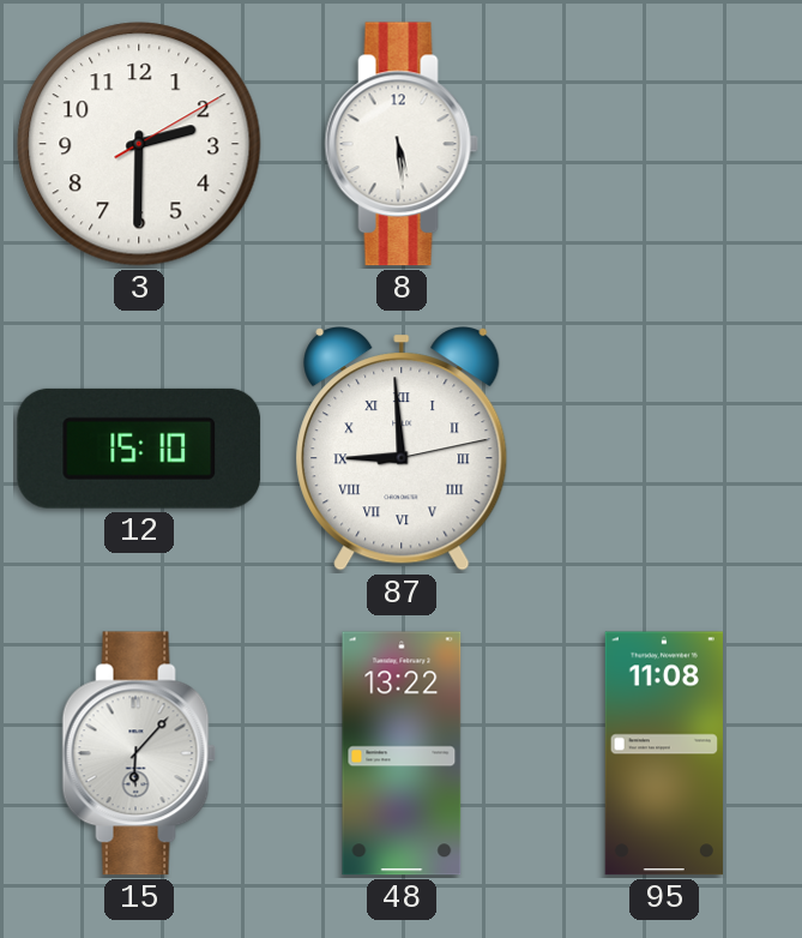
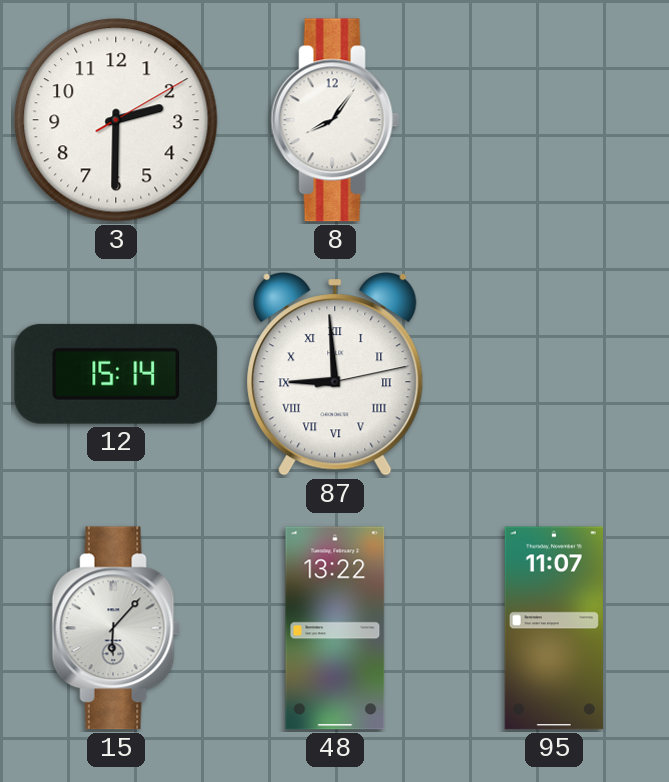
8: 5:29 -> 8:06
12: 15:10 -> 15:14
95: 11:08 -> 11:07
